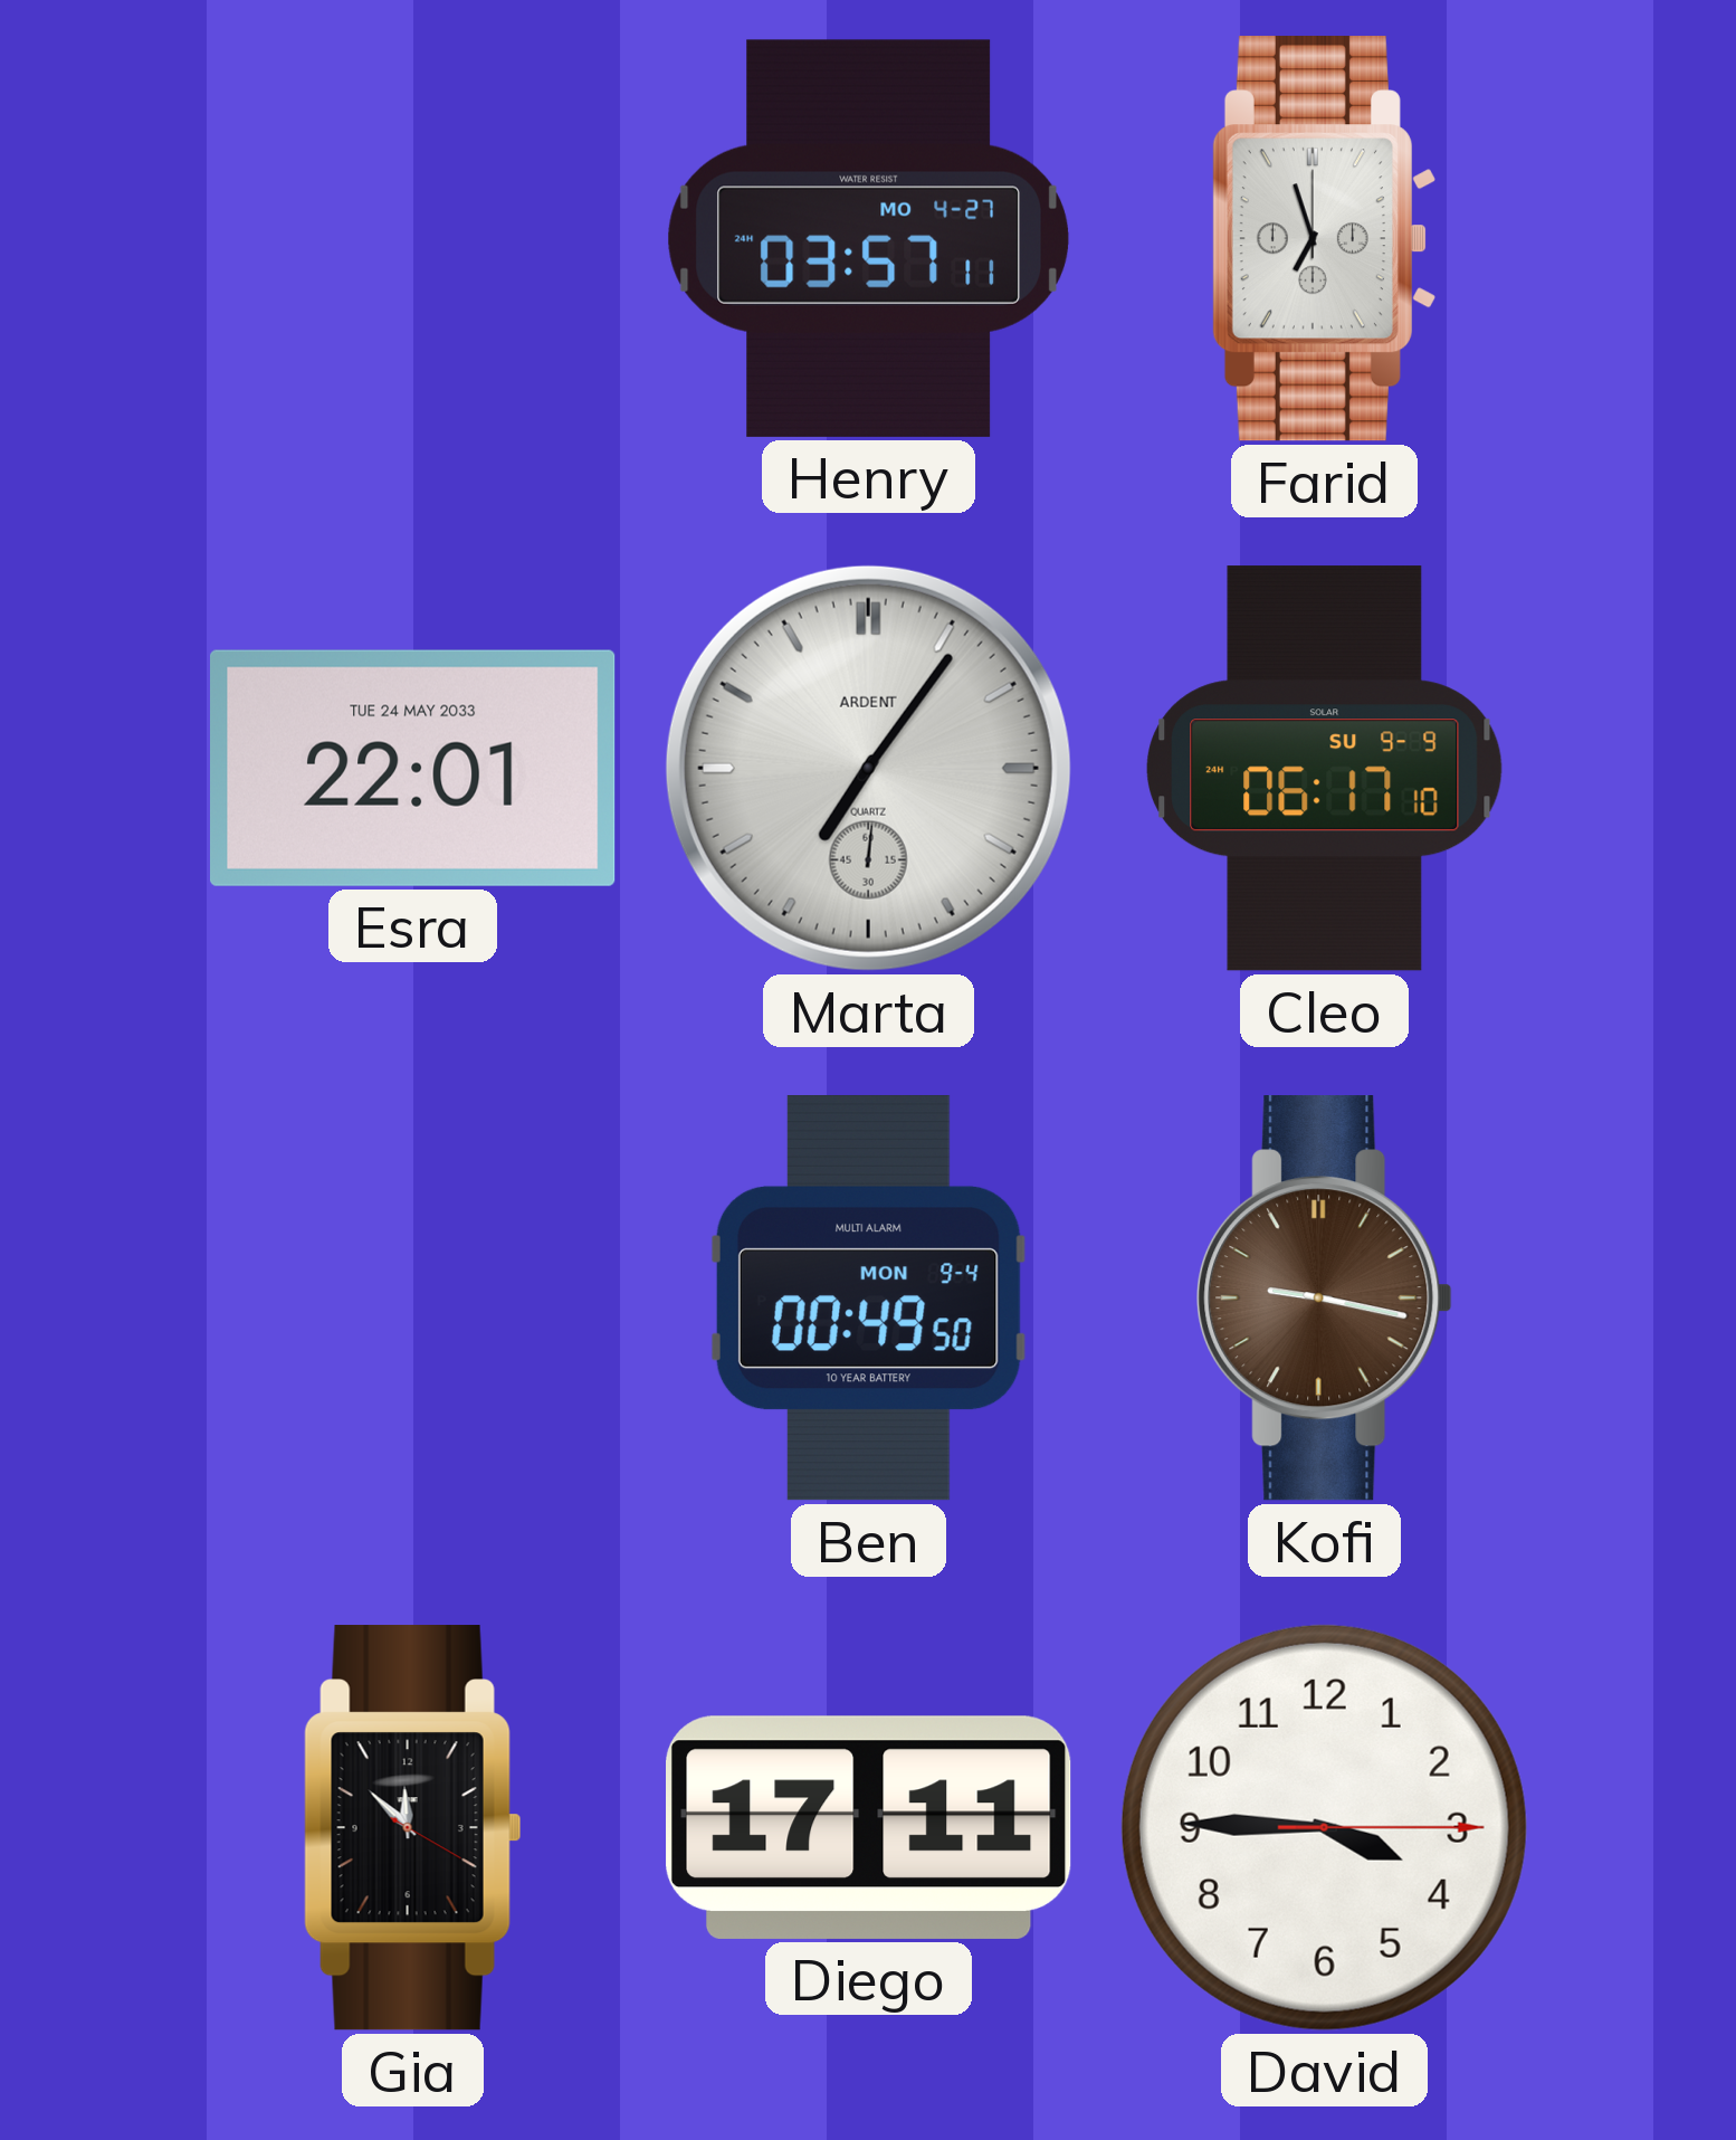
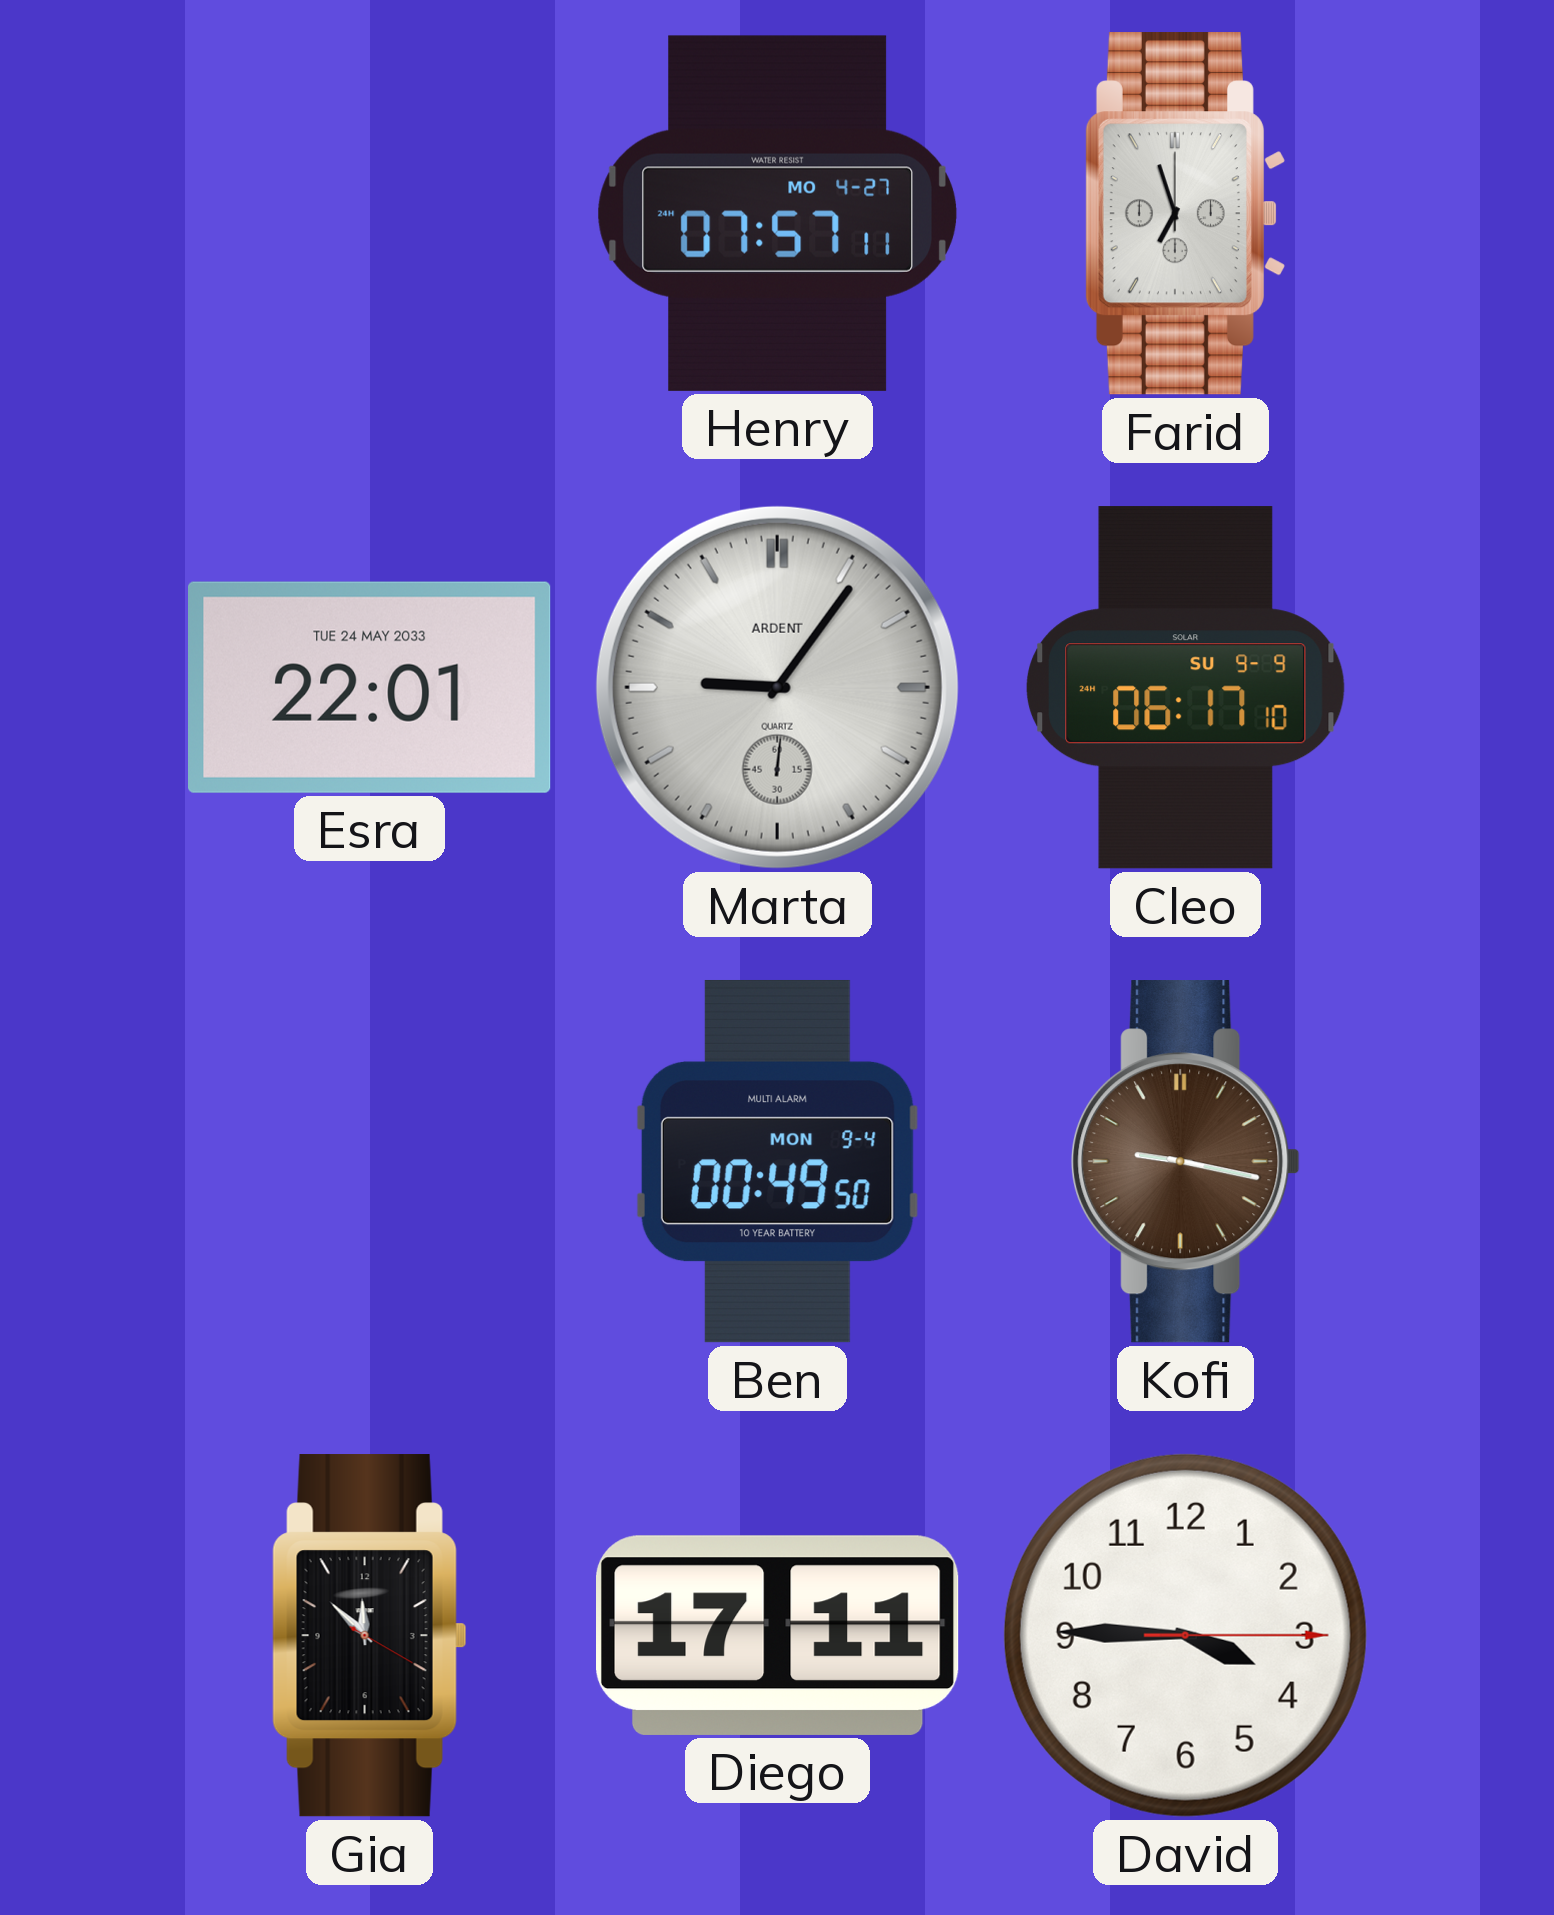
Henry: 03:57 -> 07:57
Marta: 7:06 -> 9:06
